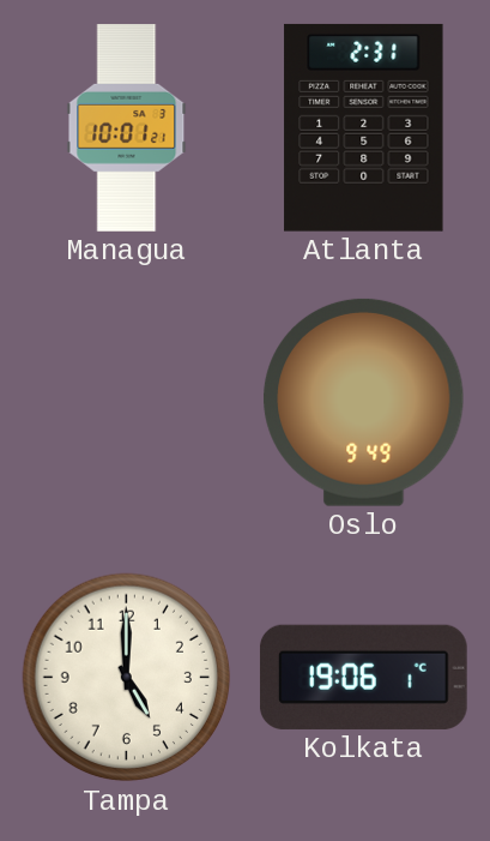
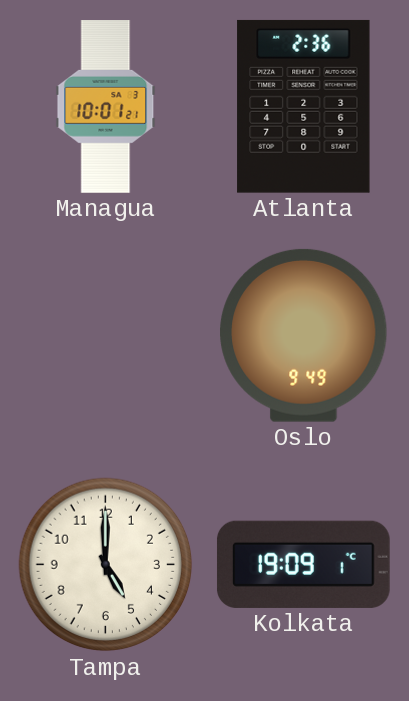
Atlanta: 2:31 -> 2:36
Kolkata: 19:06 -> 19:09
